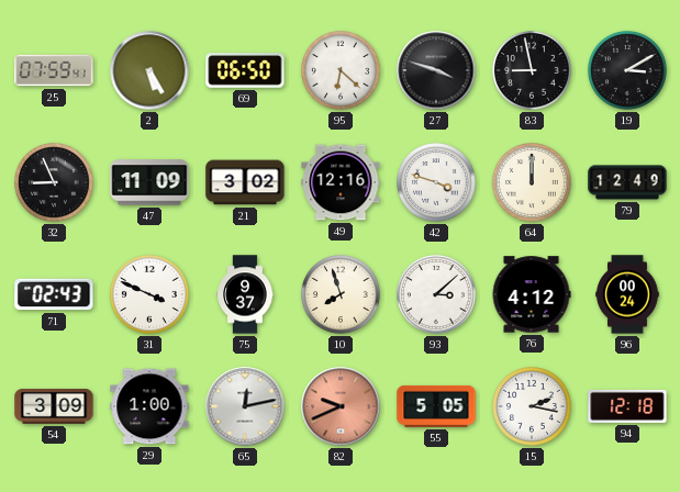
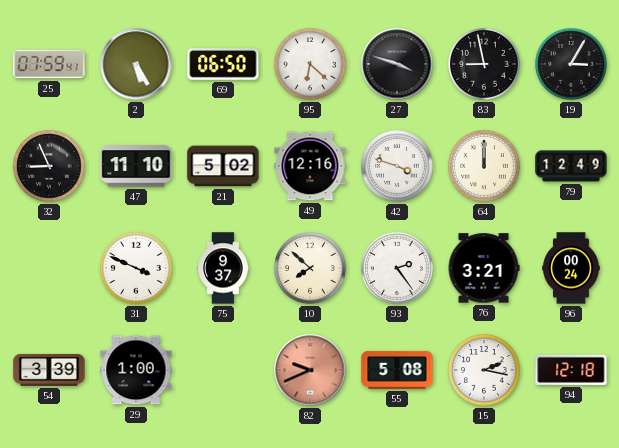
19: 3:10 -> 3:05
47: 11:09 -> 11:10
21: 3:02 -> 5:02
71: 02:43 -> none
10: 7:57 -> 7:52
93: 3:08 -> 2:24
76: 4:12 -> 3:21
54: 3:09 -> 3:39
65: 12:13 -> none
55: 5:05 -> 5:08
